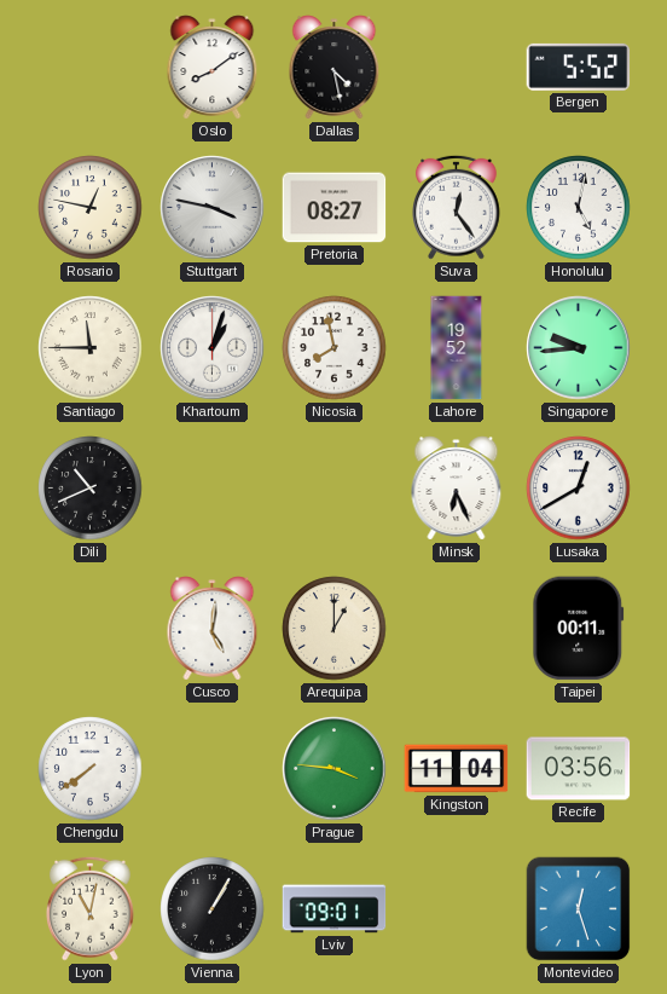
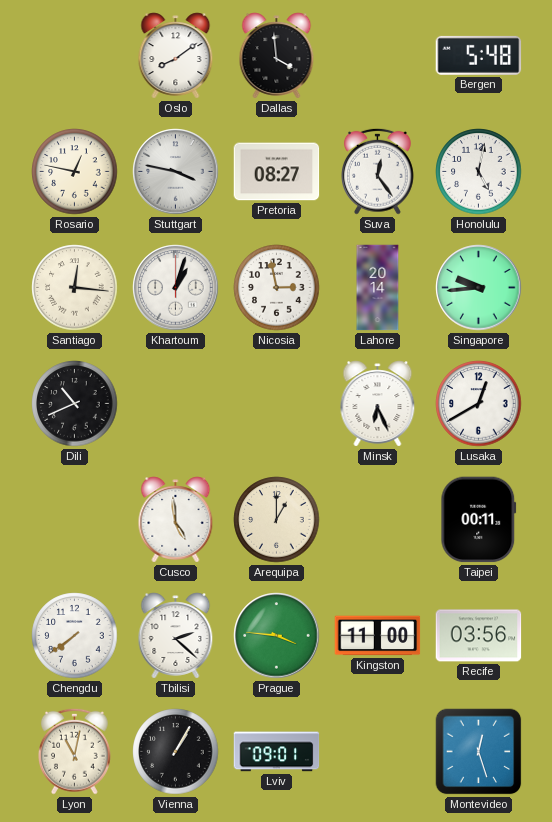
Dallas: 4:28 -> 3:59
Bergen: 5:52 -> 5:48
Santiago: 11:45 -> 12:16
Nicosia: 7:58 -> 2:58
Lahore: 19:52 -> 20:14
Cusco: 5:01 -> 4:59
Tbilisi: none -> 2:22
Kingston: 11:04 -> 11:00
